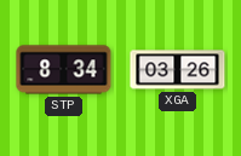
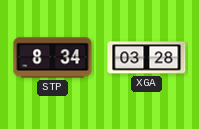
XGA: 03:26 -> 03:28
